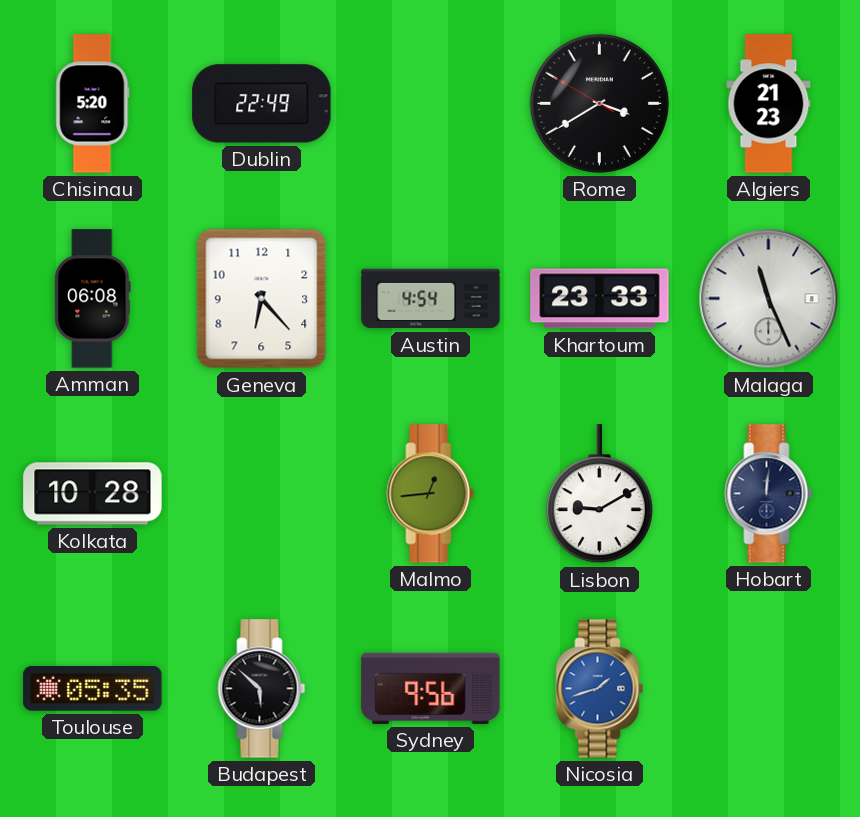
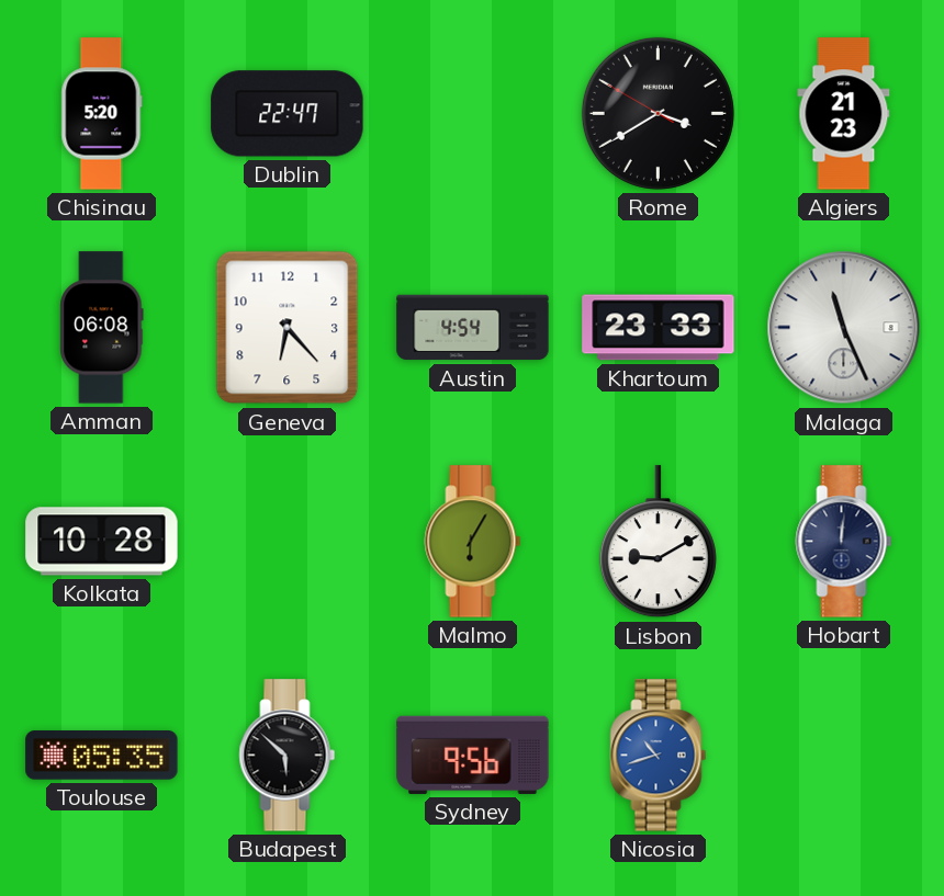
Dublin: 22:49 -> 22:47
Malmo: 12:44 -> 6:05
Nicosia: 1:42 -> 10:42
